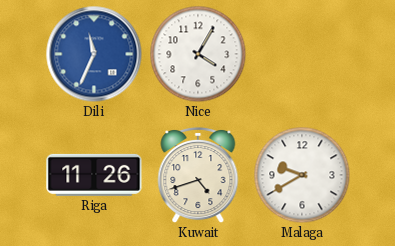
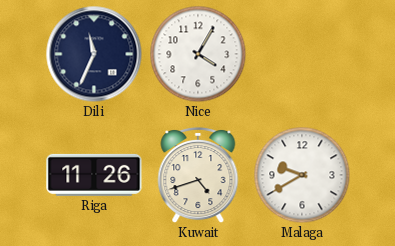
Dili dial: blue -> navy
